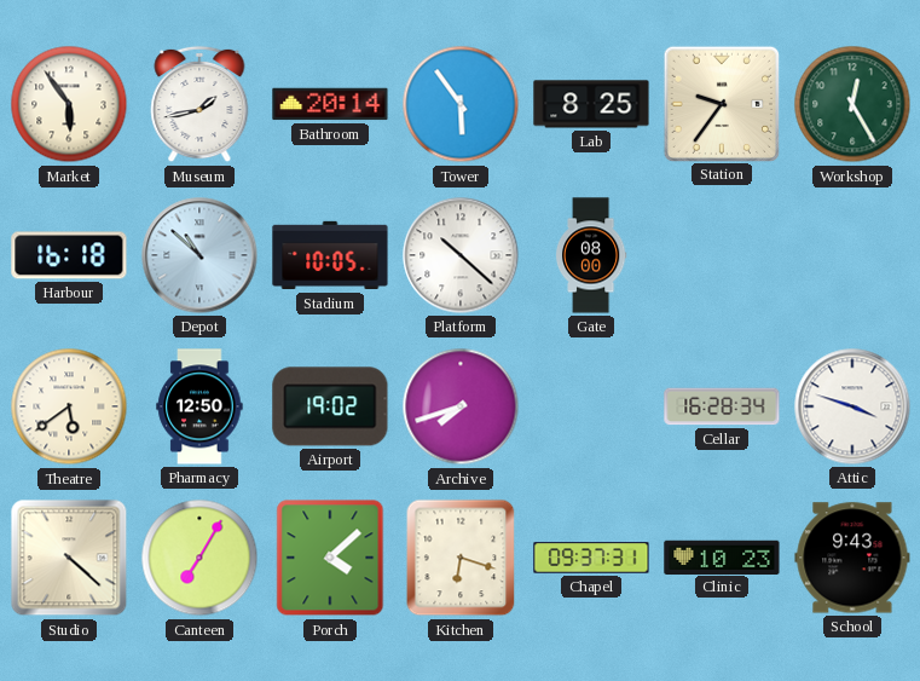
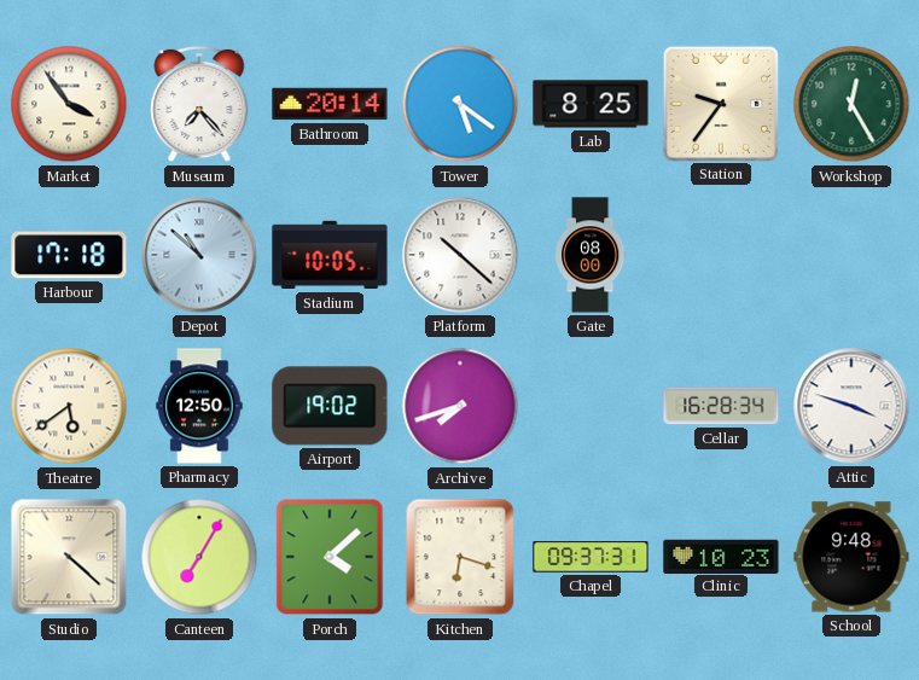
Market: 5:54 -> 3:54
Museum: 1:43 -> 7:23
Tower: 5:54 -> 5:21
Harbour: 16:18 -> 17:18
School: 9:43 -> 9:48
